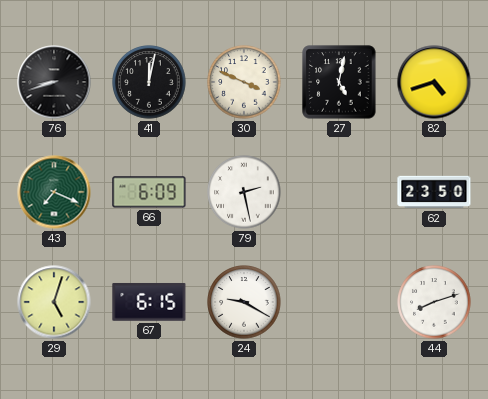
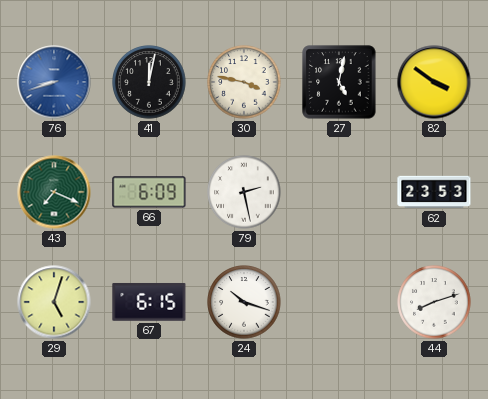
76 dial: black -> blue
30: 3:49 -> 3:47
82: 4:42 -> 3:51
62: 23:50 -> 23:53
24: 9:20 -> 10:18
